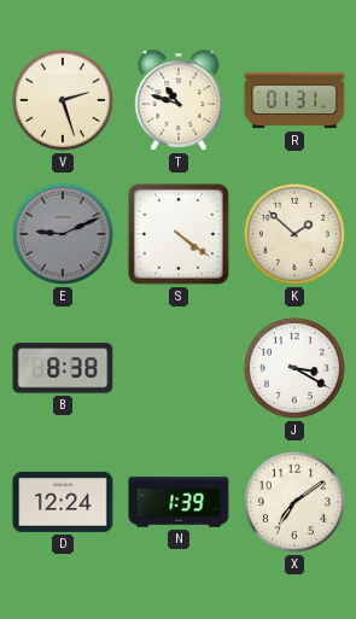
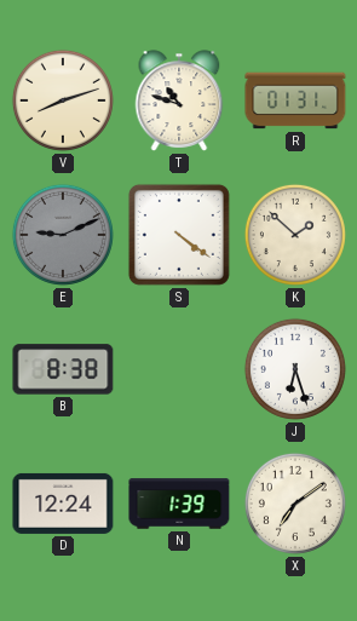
V: 2:27 -> 8:12
J: 3:20 -> 6:27
